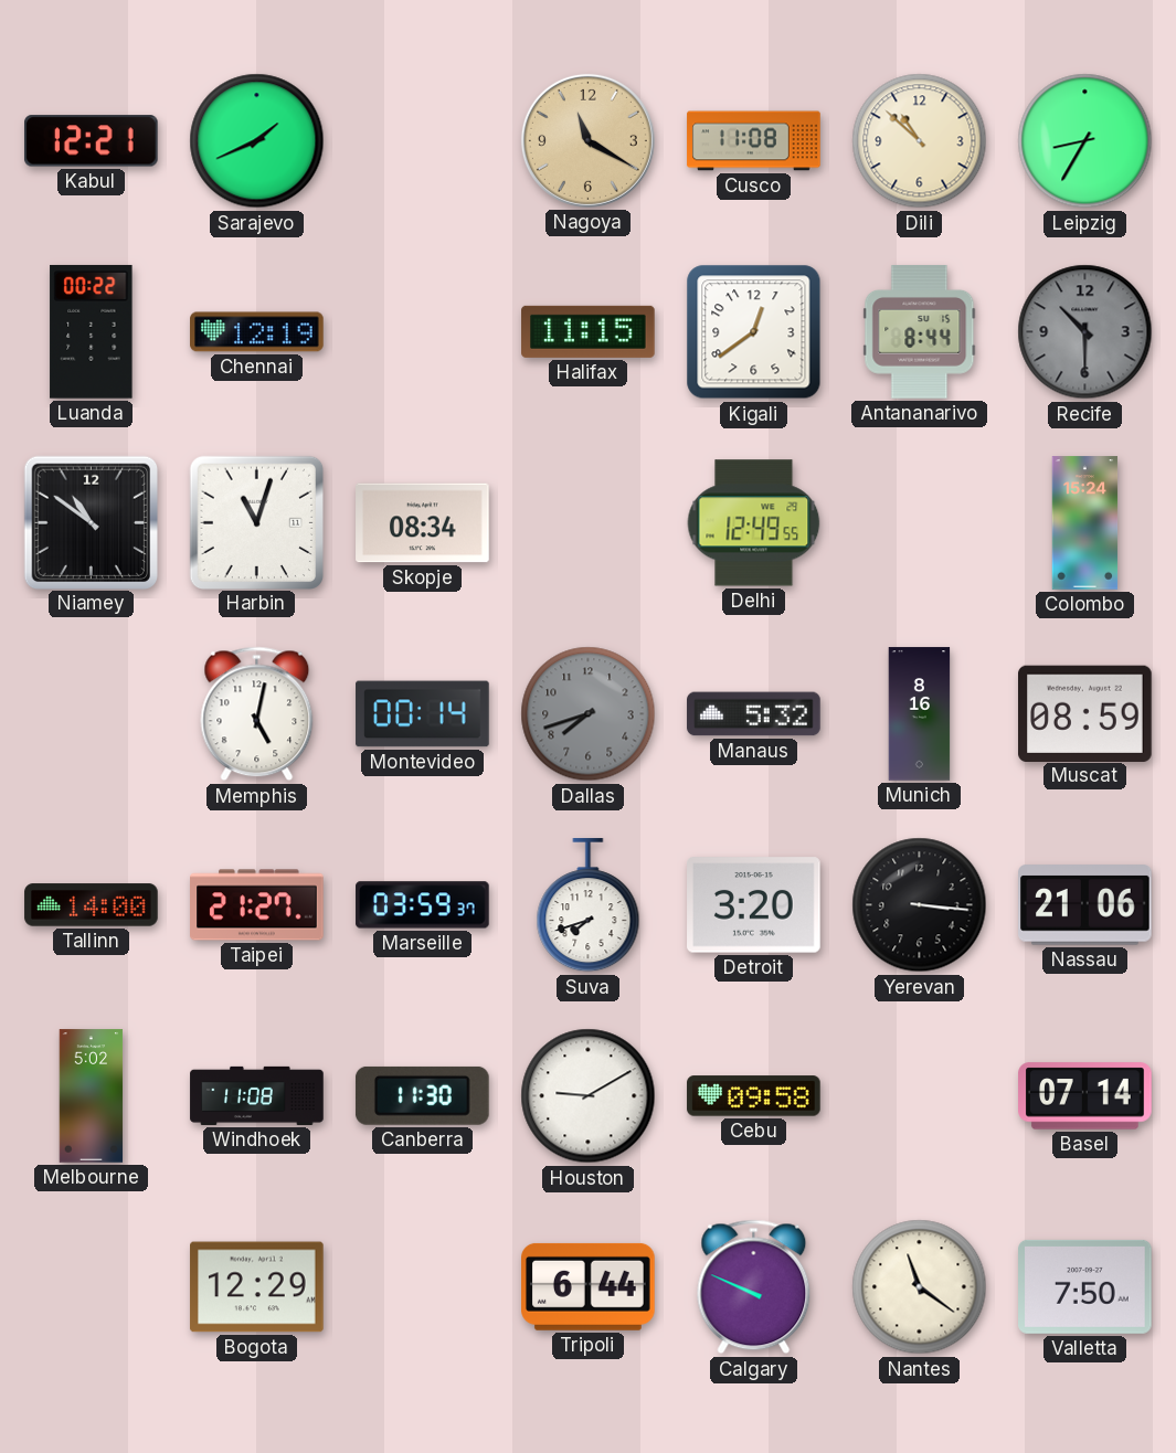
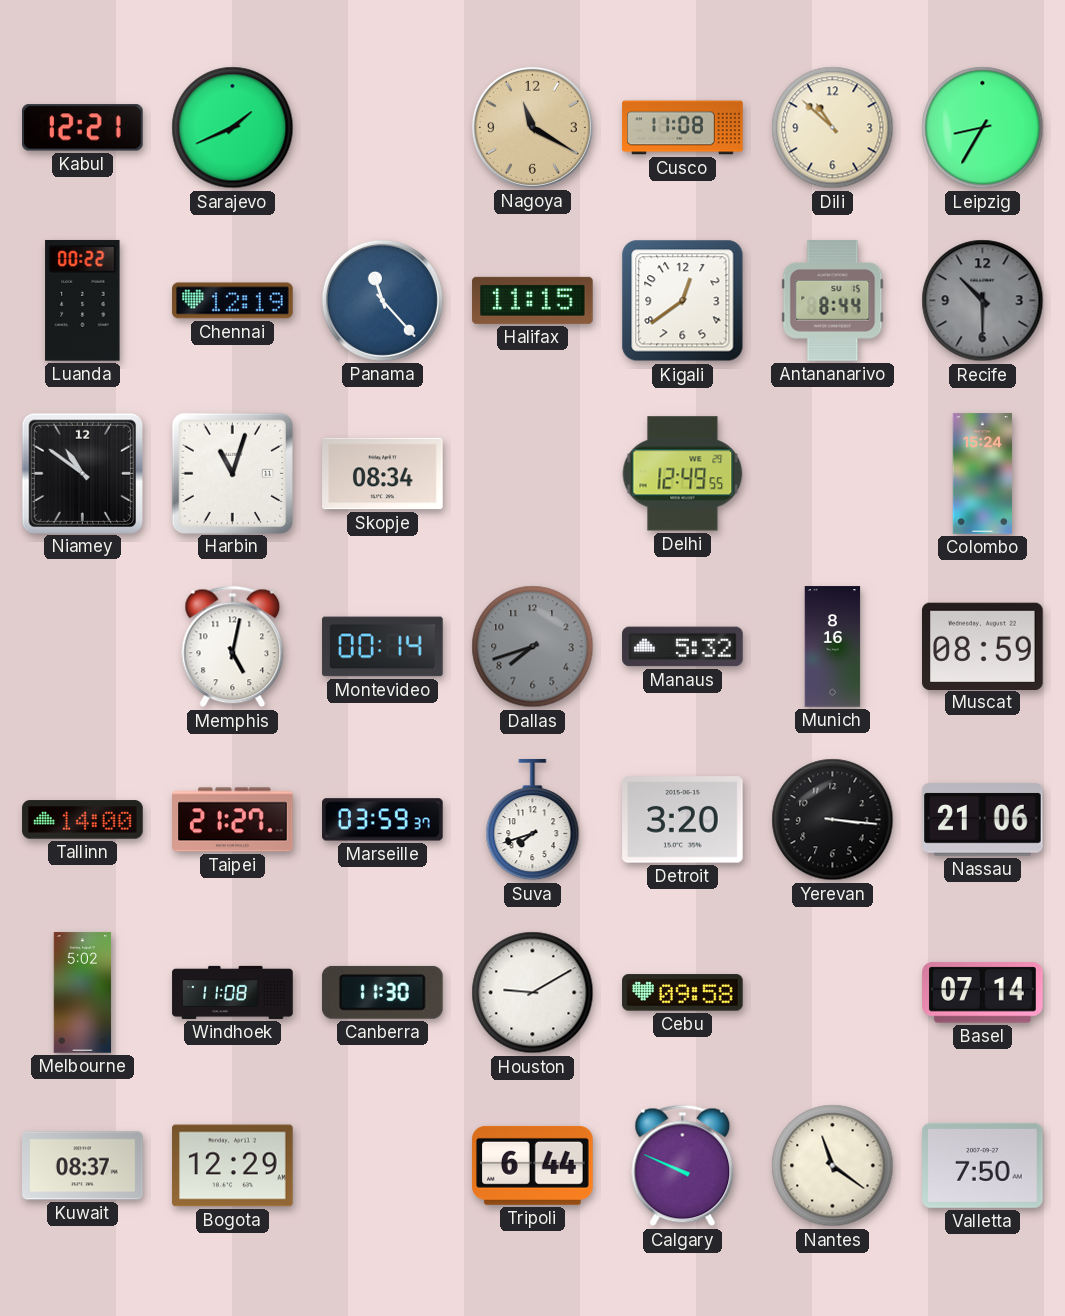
Panama: none -> 11:23
Kuwait: none -> 08:37
